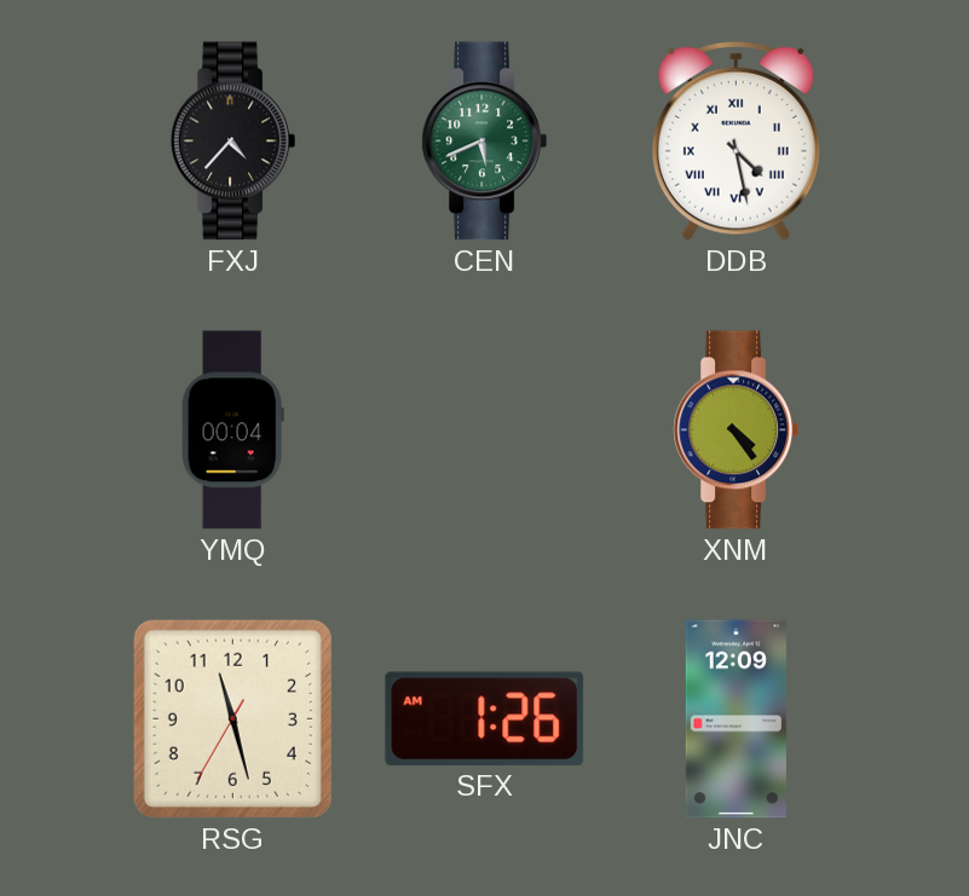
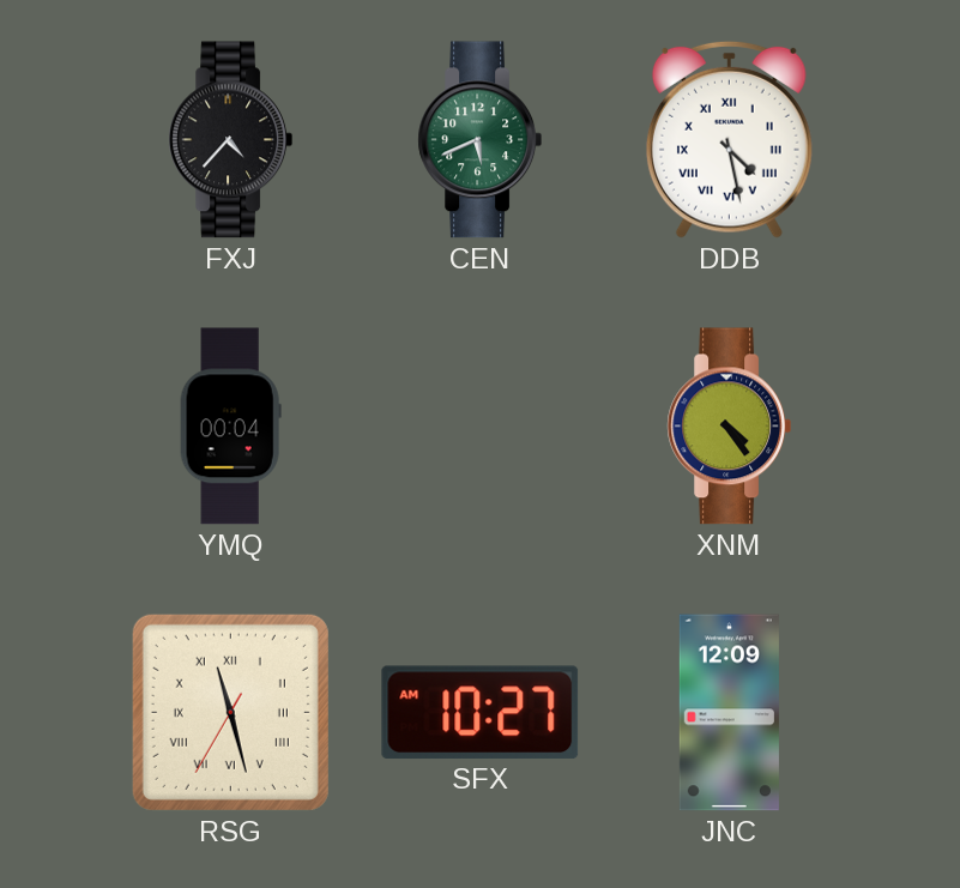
RSG numerals: Arabic -> Roman
SFX: 1:26 -> 10:27
